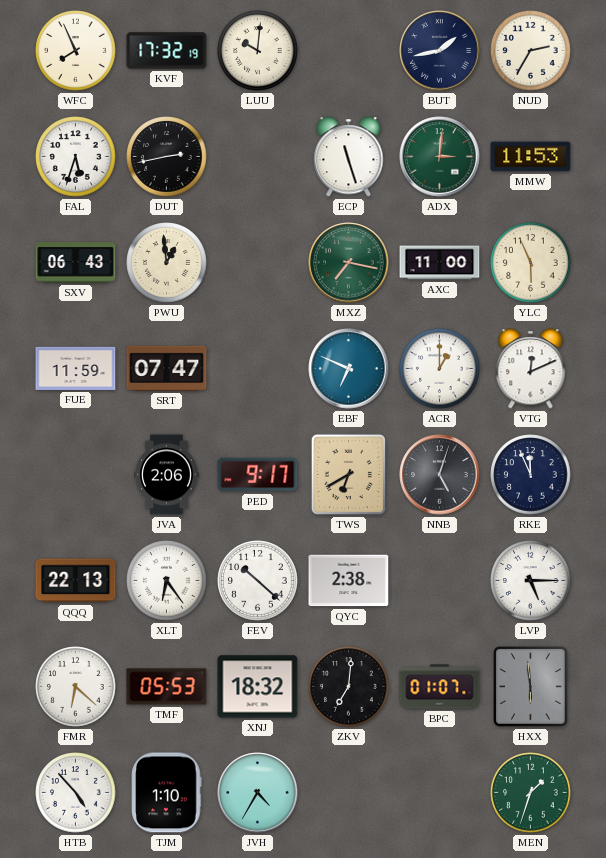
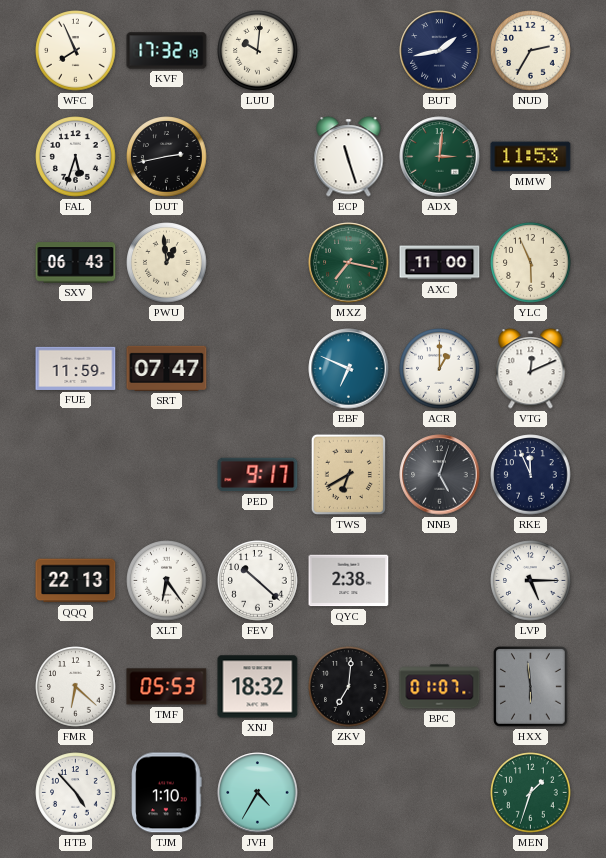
JVA: 2:06 -> none
